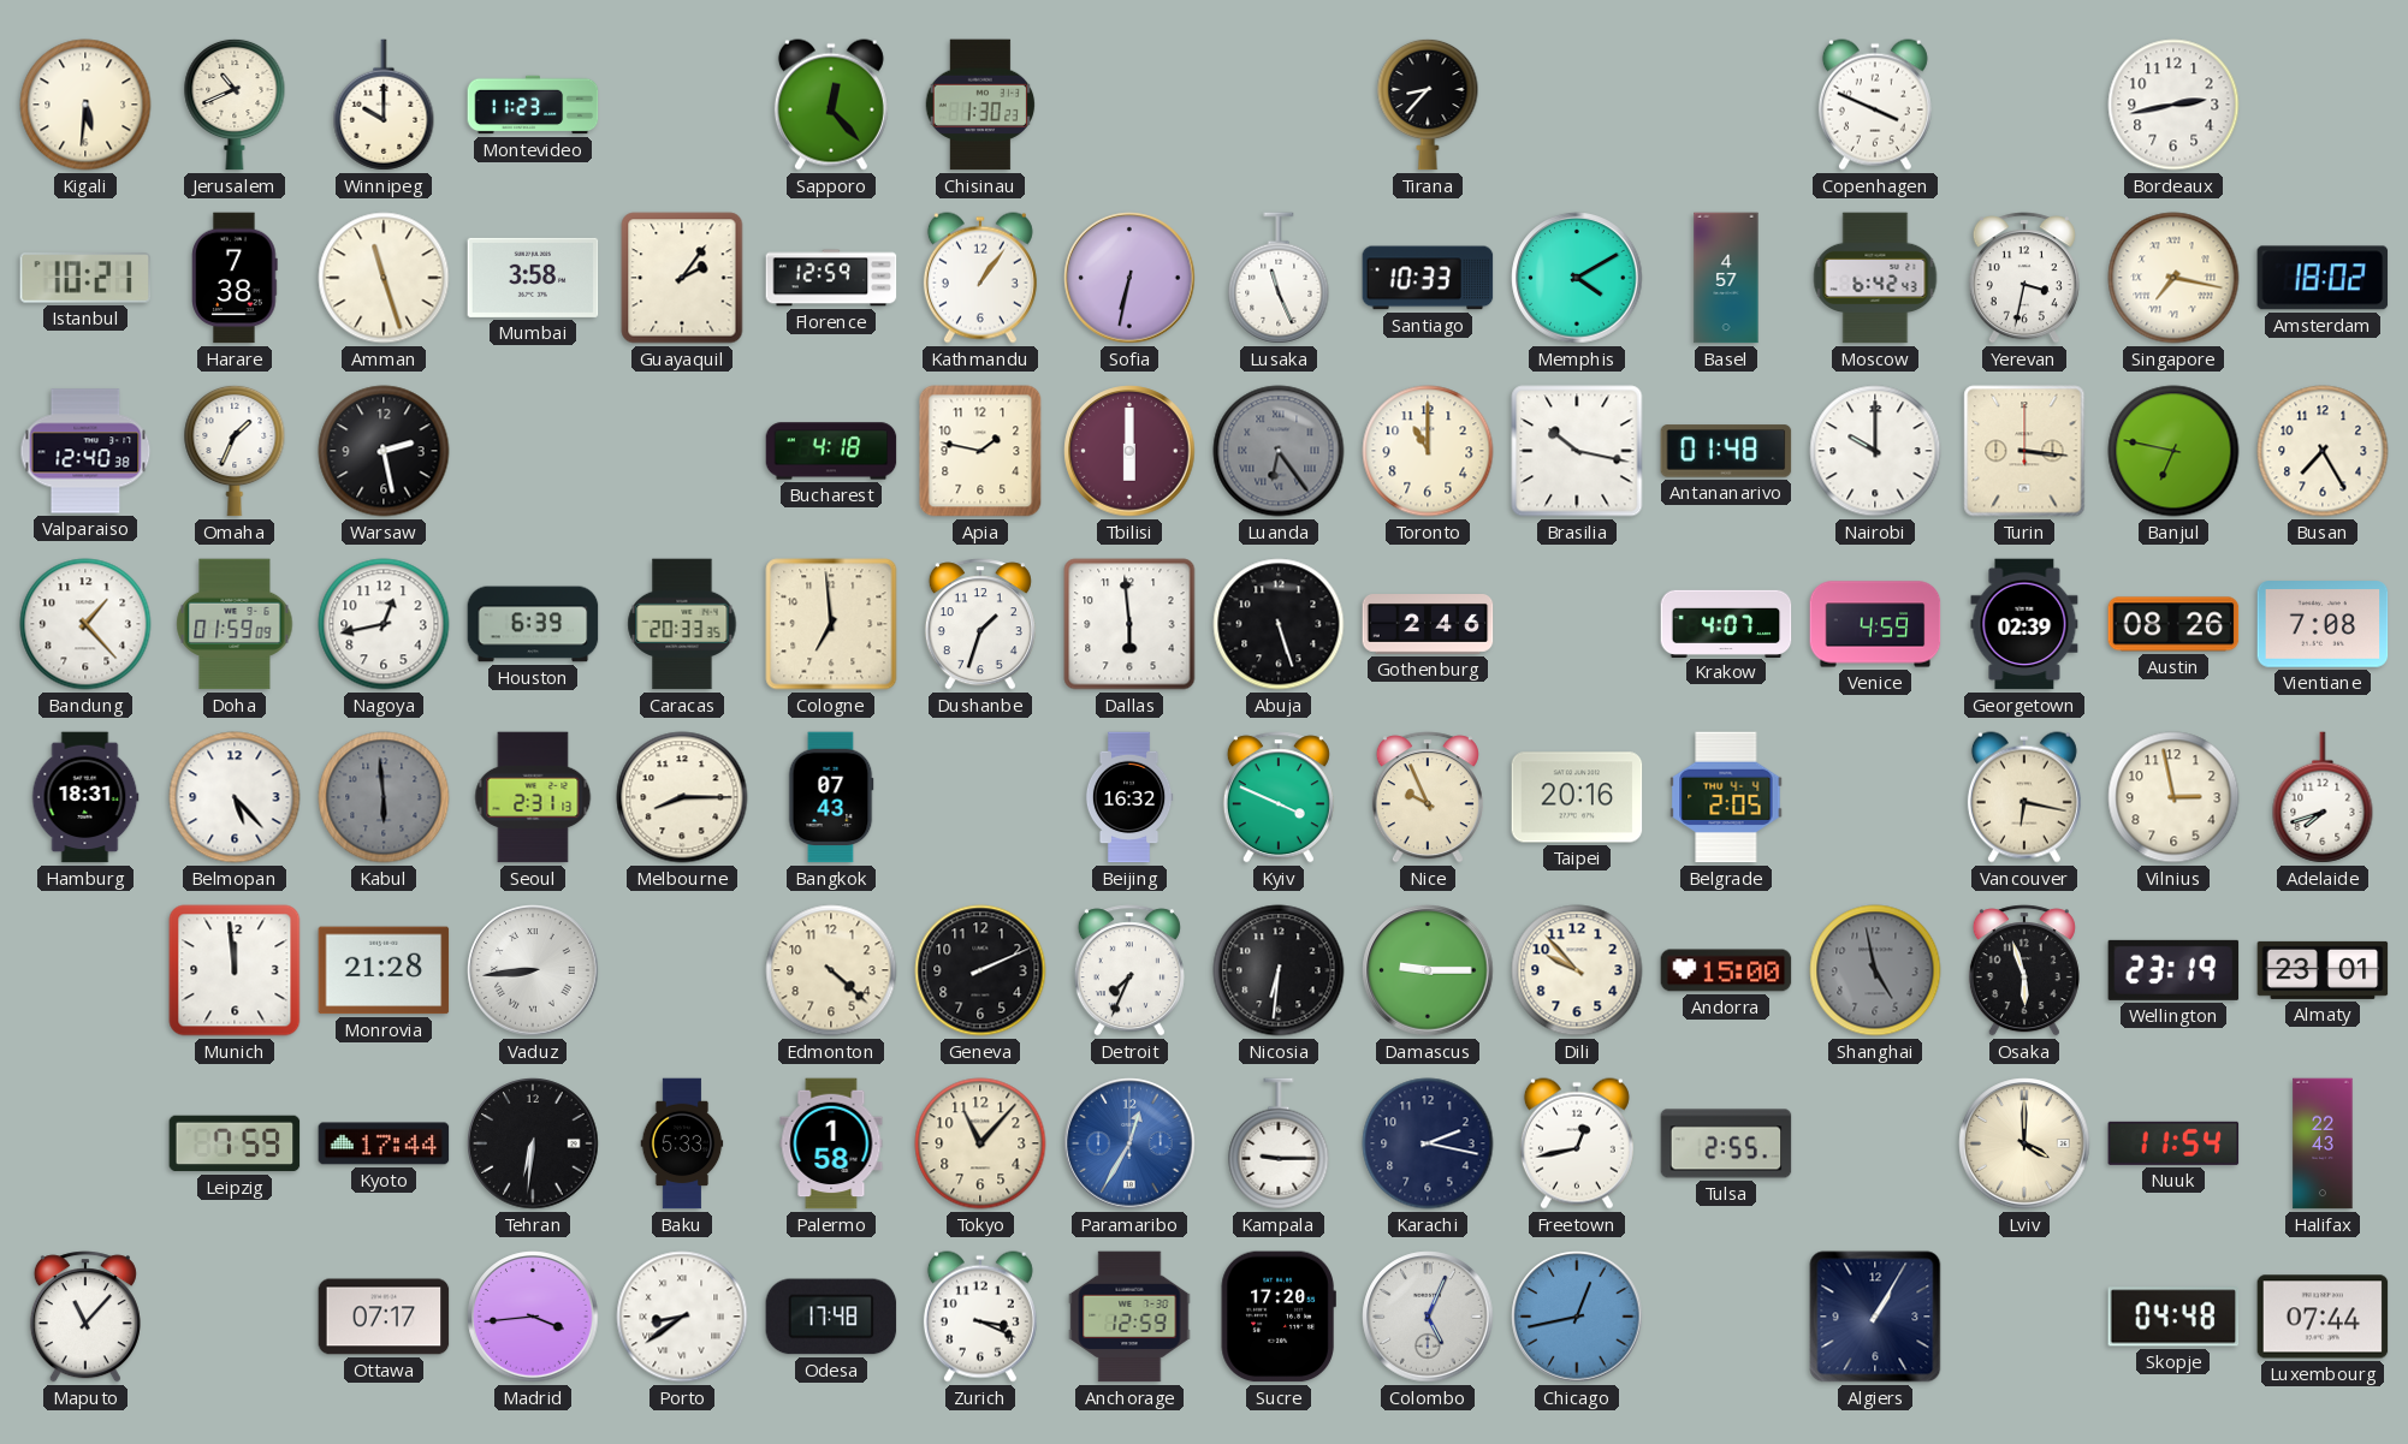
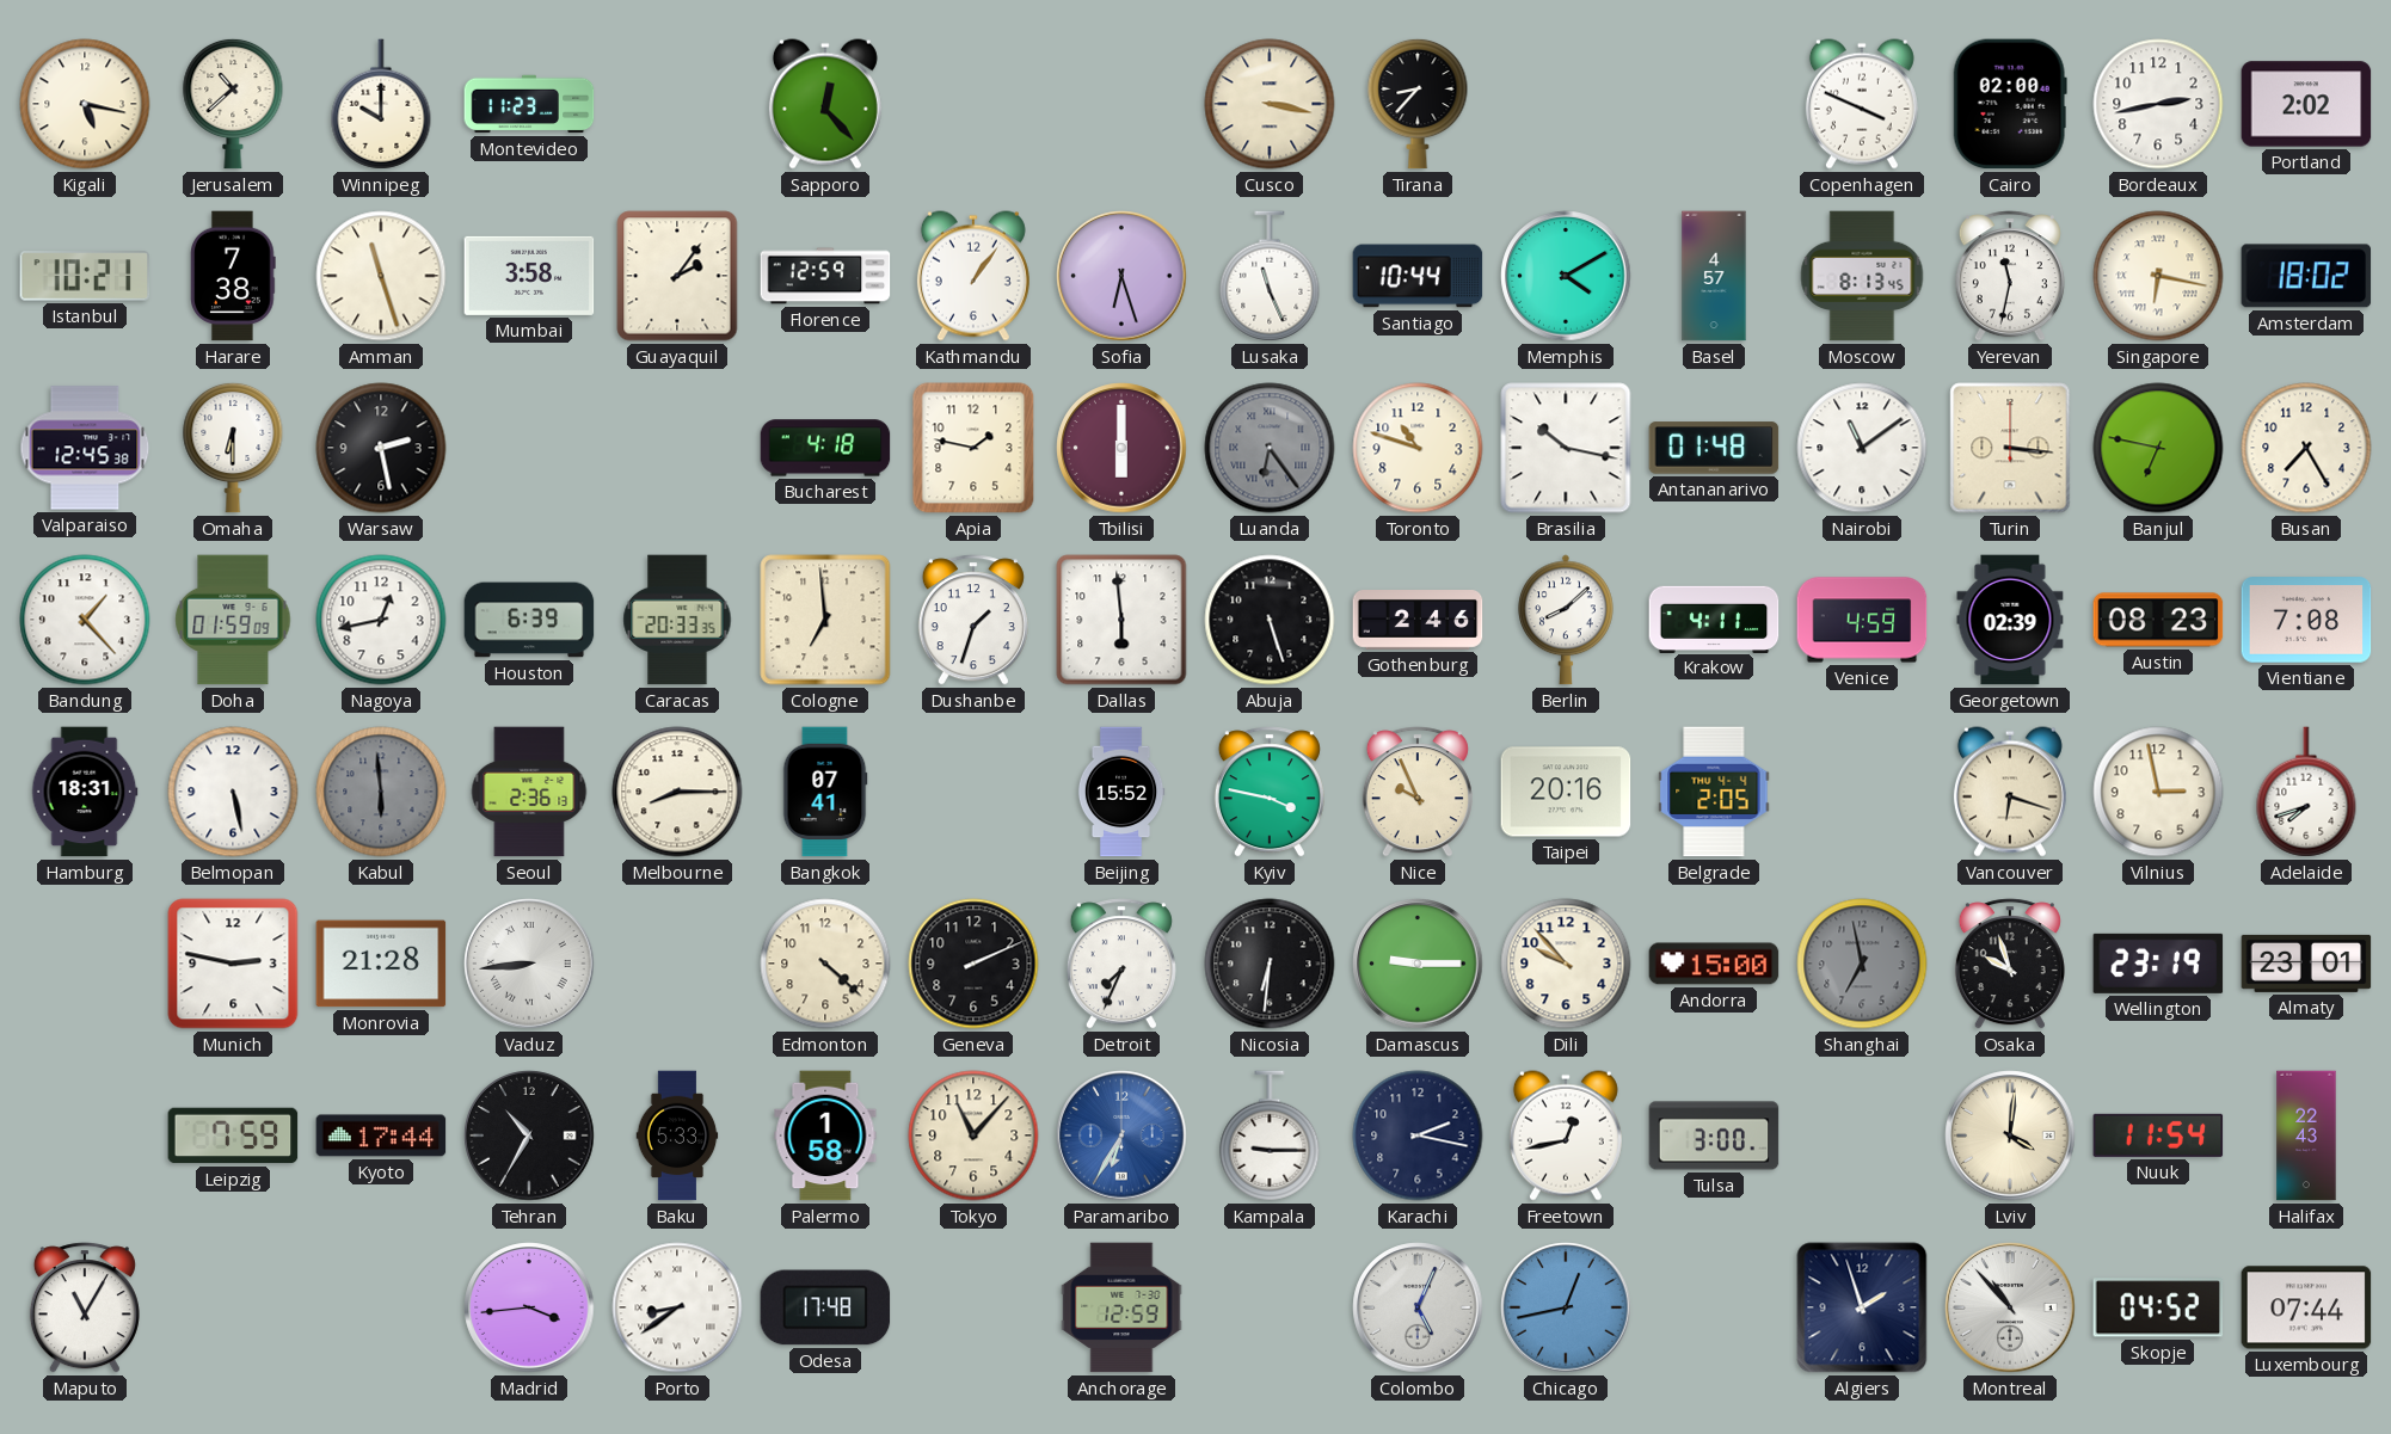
Kigali: 5:31 -> 5:17
Jerusalem: 10:41 -> 10:38
Chisinau: 1:30 -> none
Cusco: none -> 3:17
Cairo: none -> 02:00
Portland: none -> 2:02
Sofia: 6:32 -> 6:27
Santiago: 10:33 -> 10:44
Moscow: 6:42 -> 8:13
Yerevan: 3:32 -> 11:32
Singapore: 7:17 -> 6:17
Valparaiso: 12:40 -> 12:45
Omaha: 1:34 -> 6:30
Toronto: 11:00 -> 10:48
Nairobi: 10:00 -> 11:09
Berlin: none -> 8:08
Krakow: 4:07 -> 4:11
Austin: 08:26 -> 08:23
Belmopan: 5:23 -> 5:28
Seoul: 2:31 -> 2:36
Bangkok: 07:43 -> 07:41
Beijing: 16:32 -> 15:52
Kyiv: 3:49 -> 3:47
Vancouver: 6:17 -> 6:18
Munich: 11:59 -> 2:47
Shanghai: 4:58 -> 6:58
Osaka: 5:57 -> 9:57
Tehran: 6:31 -> 10:35
Paramaribo: 12:35 -> 6:35
Tulsa: 2:55 -> 3:00
Lviv: 4:00 -> 4:01
Maputo: 11:07 -> 11:05
Ottawa: 07:17 -> none
Zurich: 3:19 -> none
Sucre: 17:20 -> none
Algiers: 1:05 -> 1:57
Montreal: none -> 10:53
Skopje: 04:48 -> 04:52
